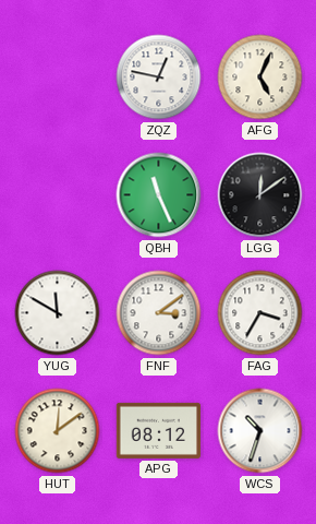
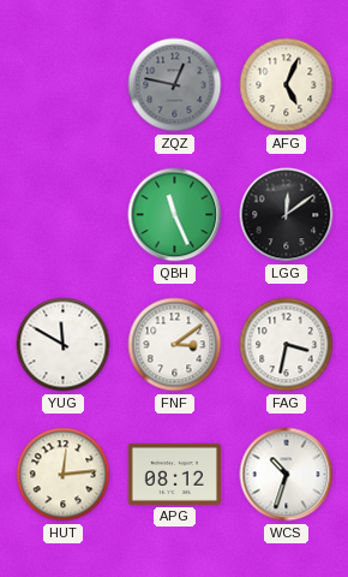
ZQZ dial: white -> grey
FAG: 3:35 -> 3:32
HUT: 12:09 -> 12:14
